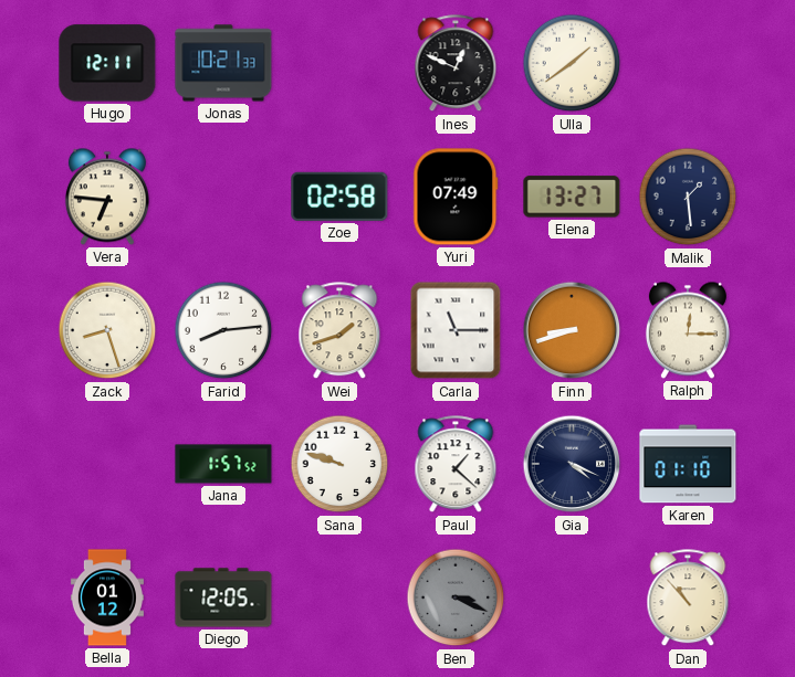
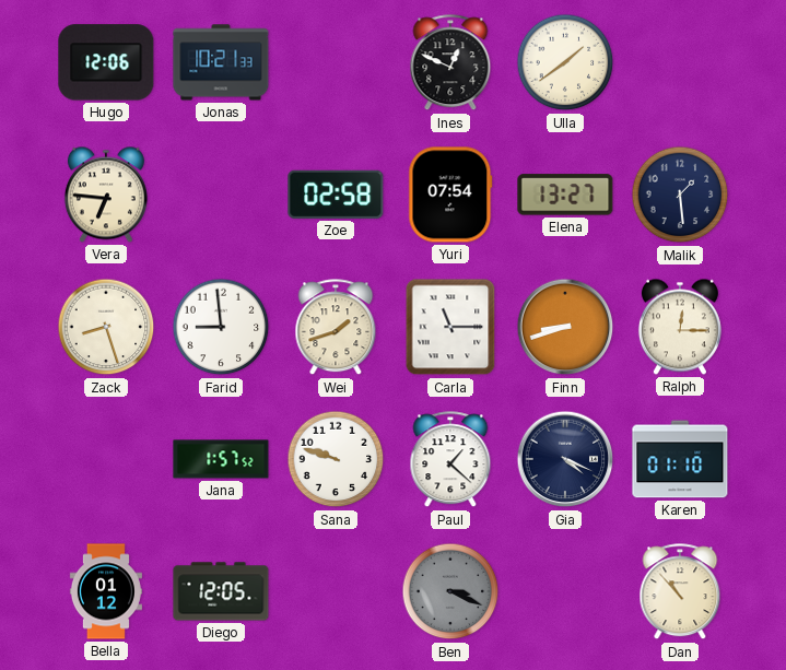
Hugo: 12:11 -> 12:06
Yuri: 07:49 -> 07:54
Farid: 8:14 -> 8:59
